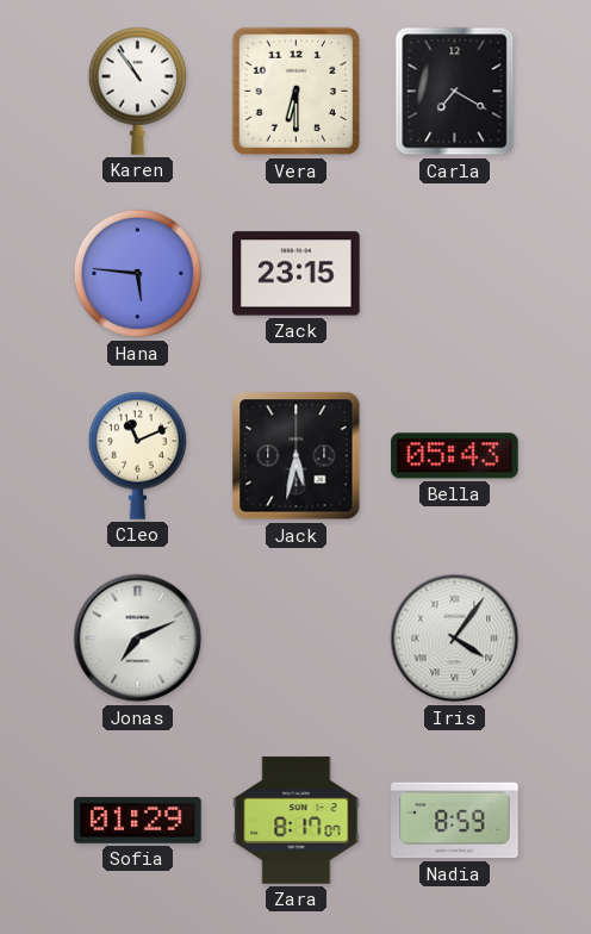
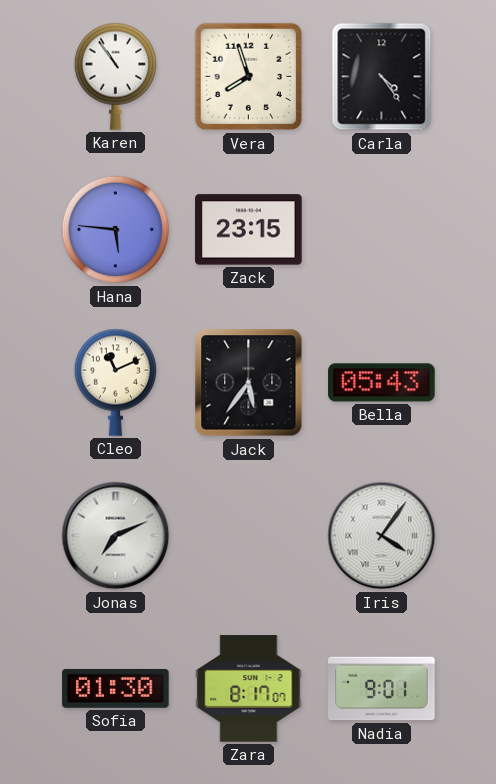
Vera: 6:30 -> 7:57
Carla: 7:20 -> 4:24
Jack: 5:32 -> 5:36
Sofia: 01:29 -> 01:30
Nadia: 8:59 -> 9:01
